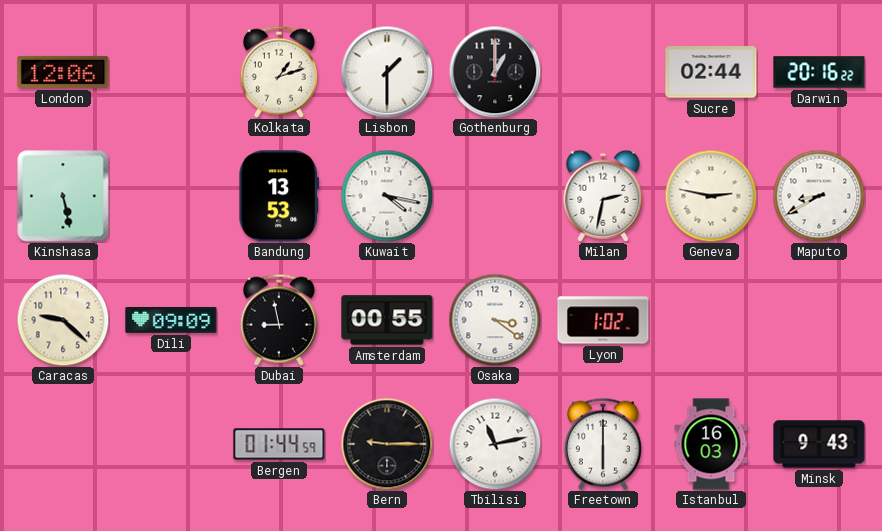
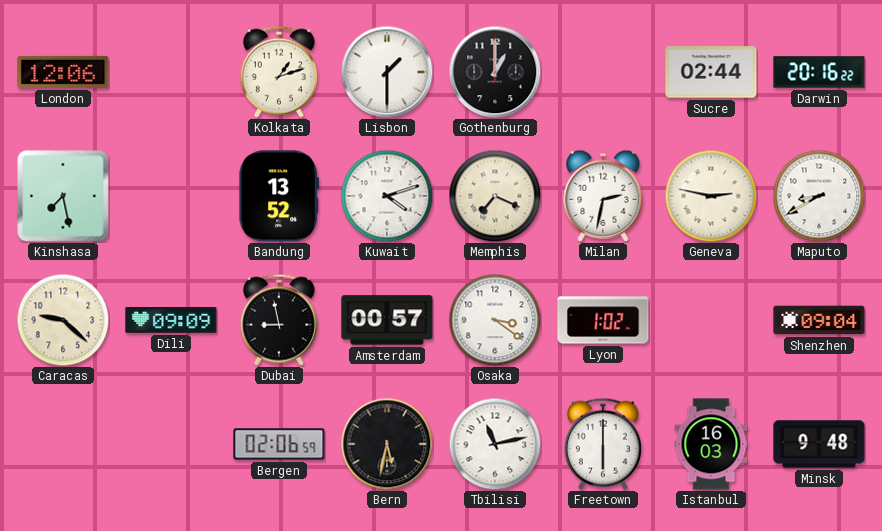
Kinshasa: 5:28 -> 7:28
Bandung: 13:53 -> 13:52
Kuwait: 4:17 -> 4:12
Memphis: none -> 7:19
Amsterdam: 00:55 -> 00:57
Shenzhen: none -> 09:04
Bergen: 01:44 -> 02:06
Bern: 9:15 -> 5:32
Minsk: 9:43 -> 9:48
